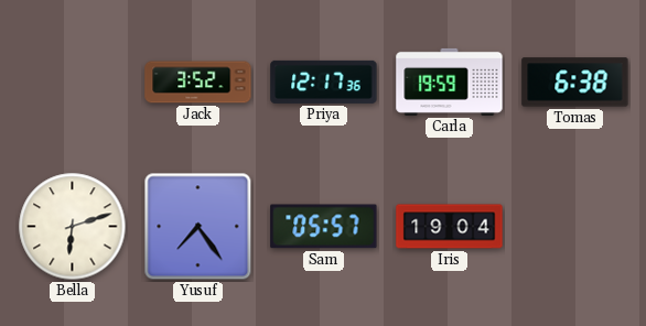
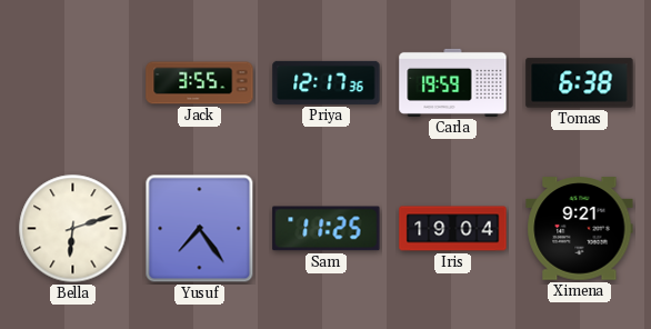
Jack: 3:52 -> 3:55
Sam: 05:57 -> 11:25
Ximena: none -> 9:21
